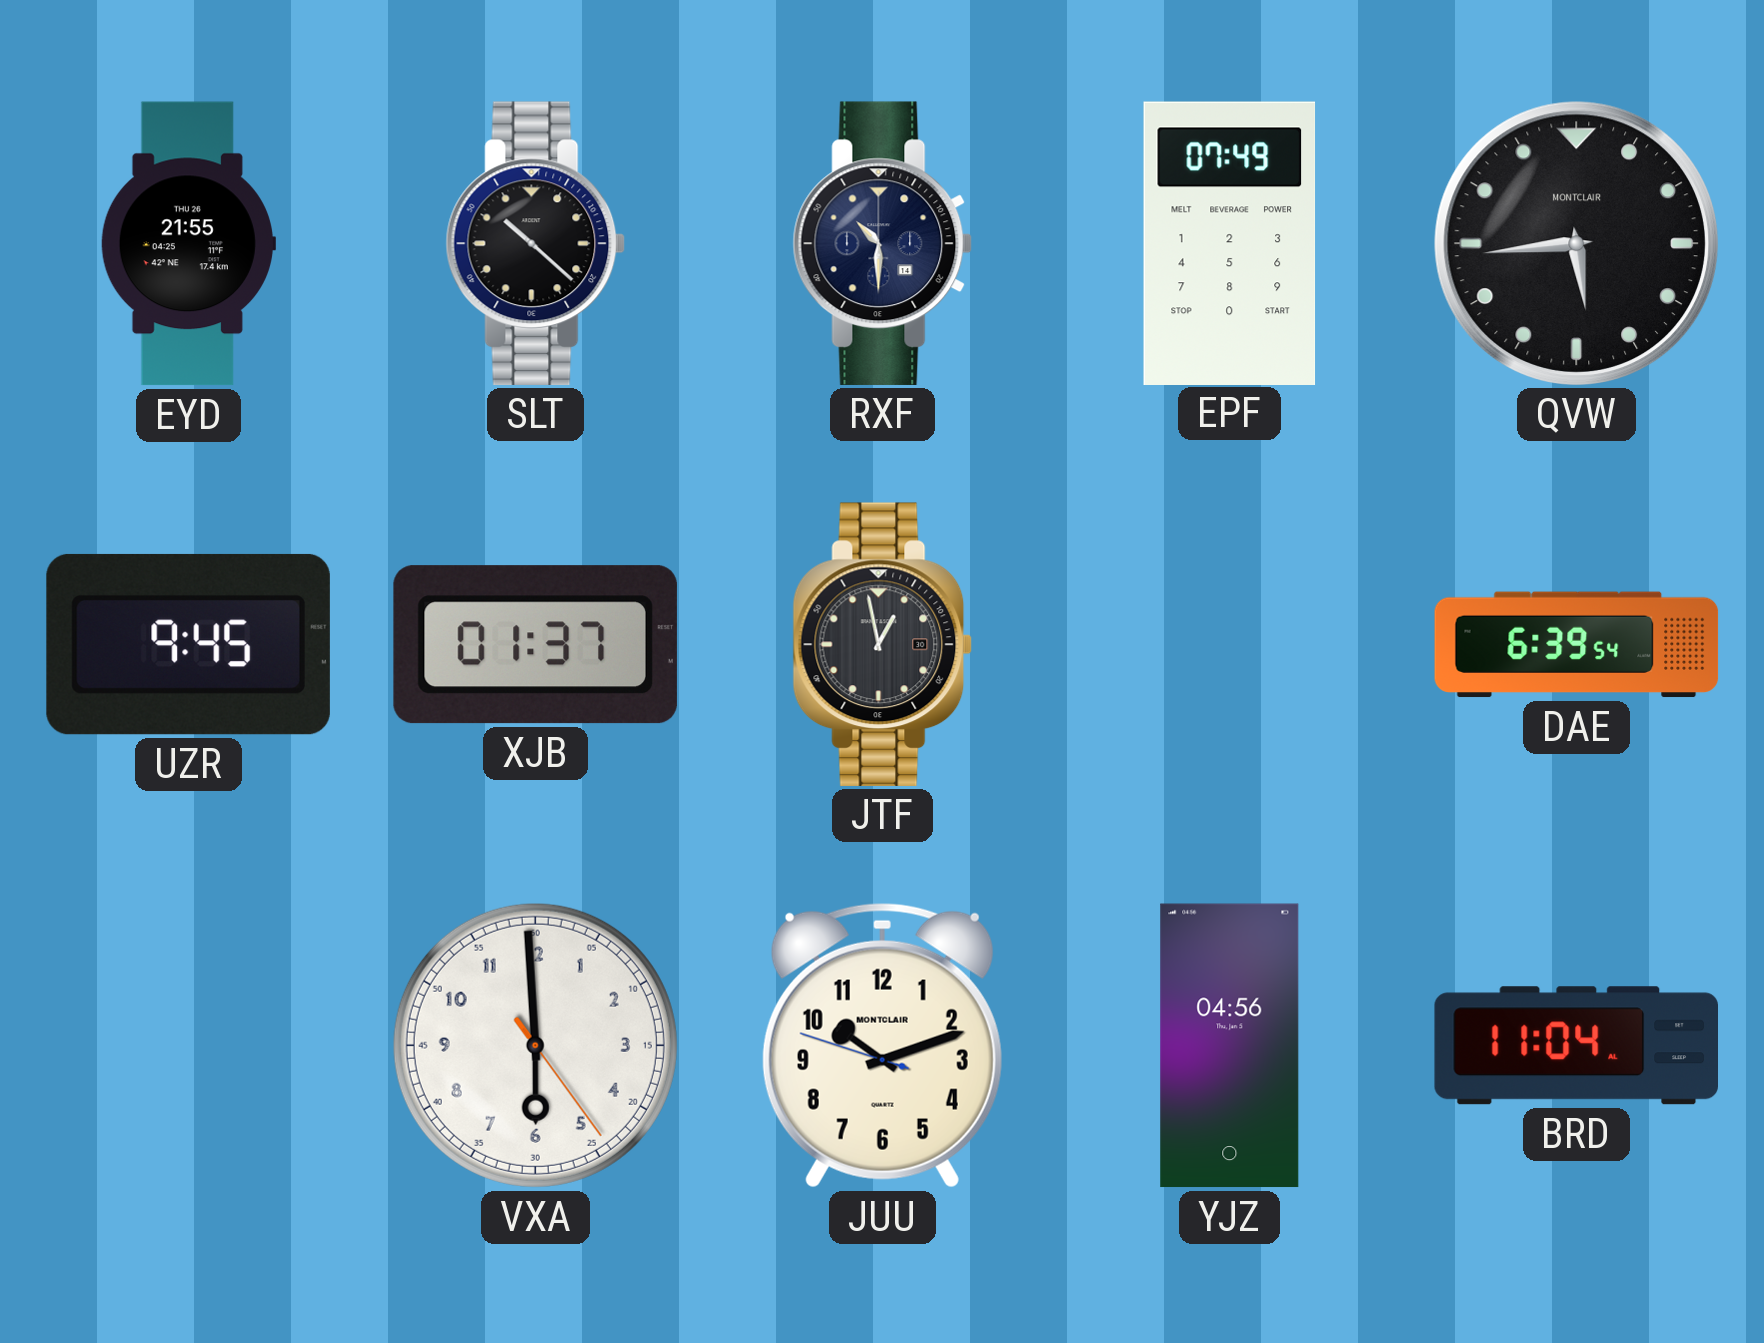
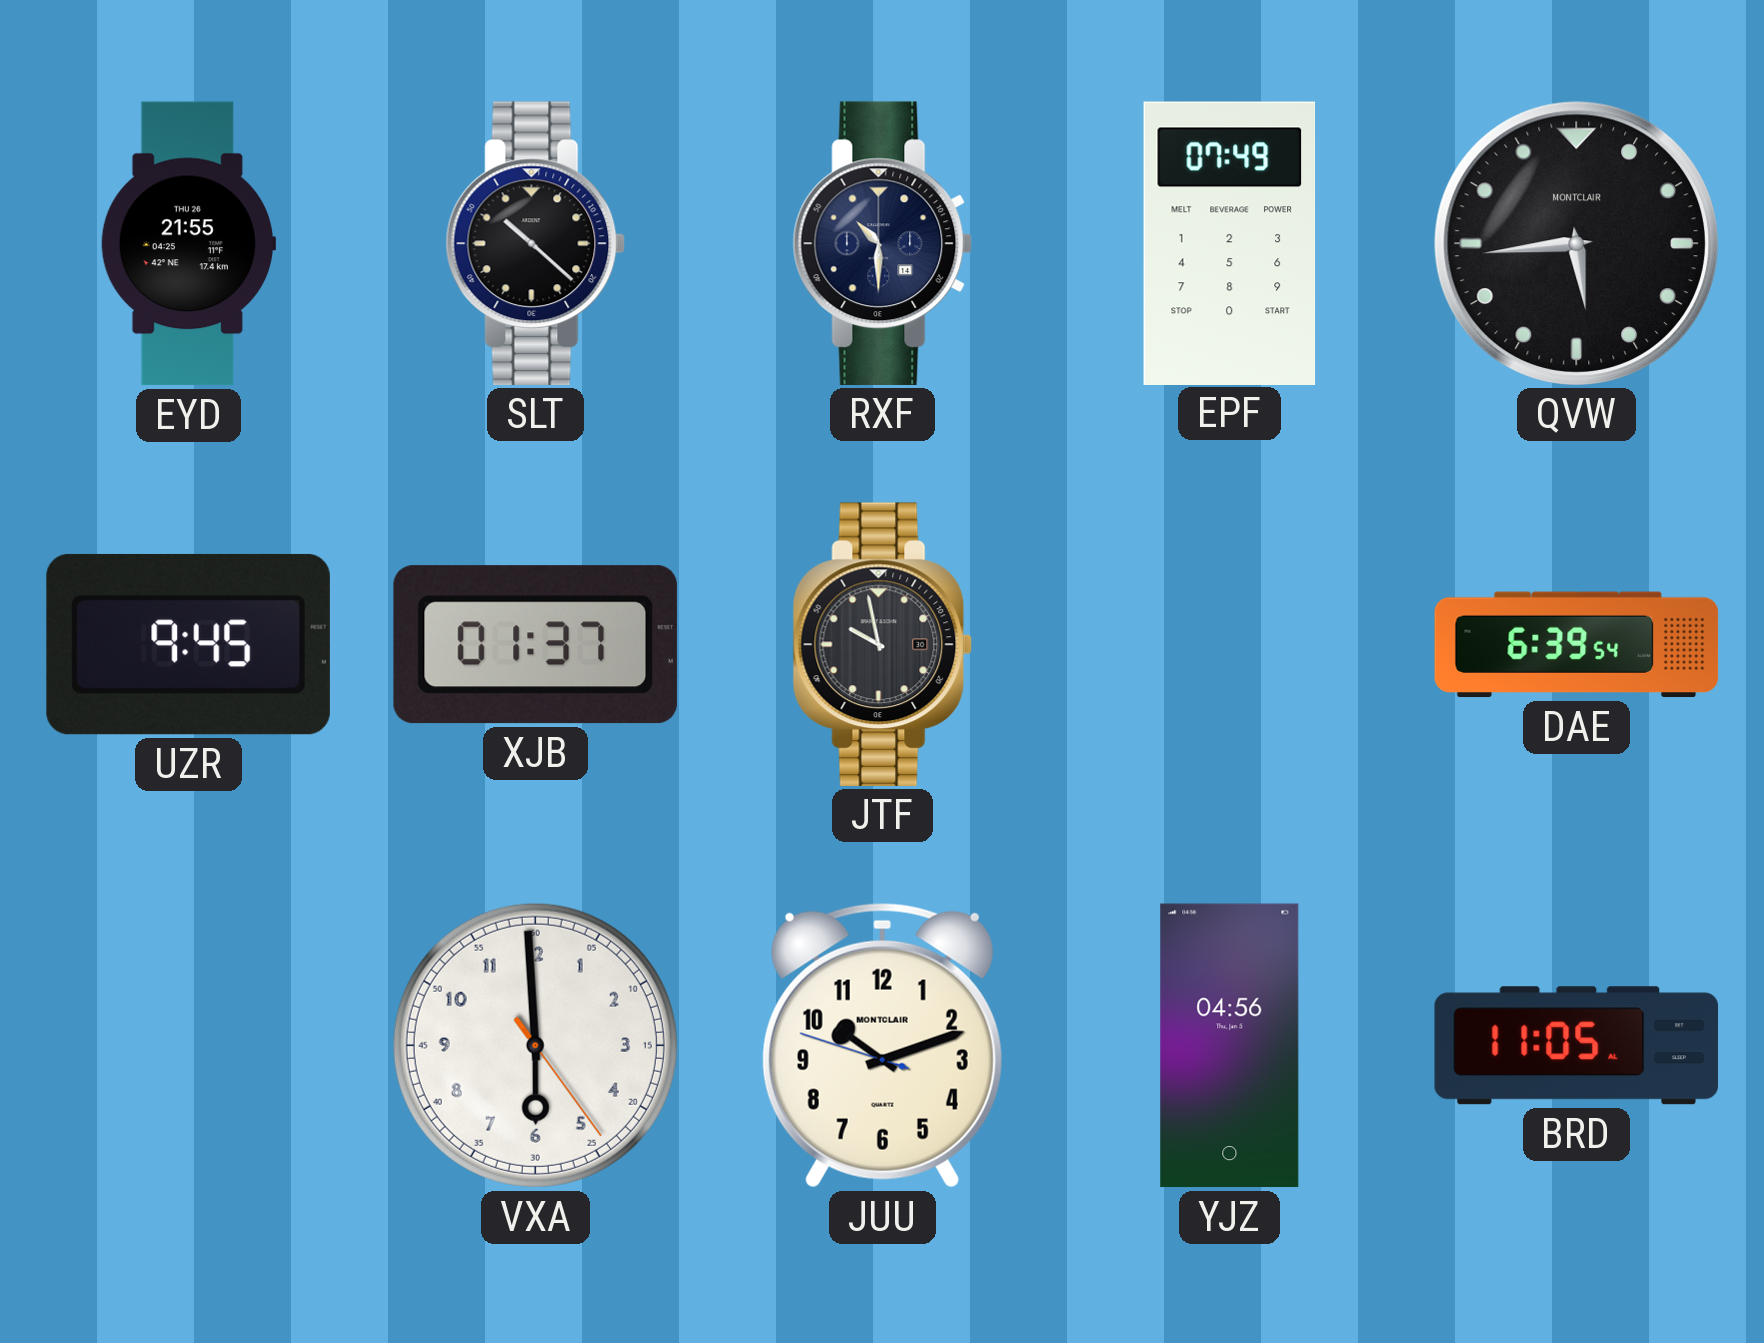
JTF: 12:58 -> 9:58
BRD: 11:04 -> 11:05
